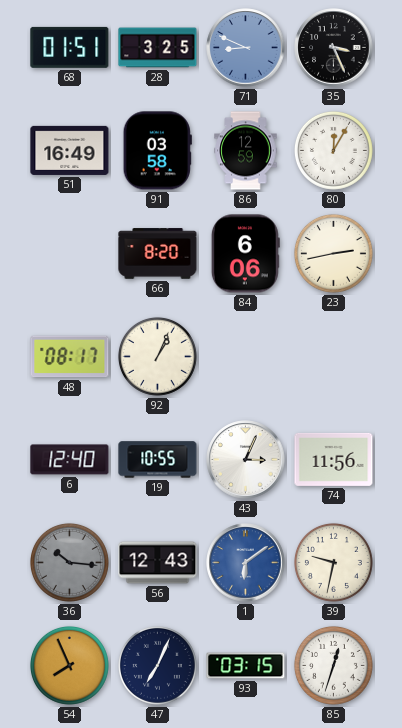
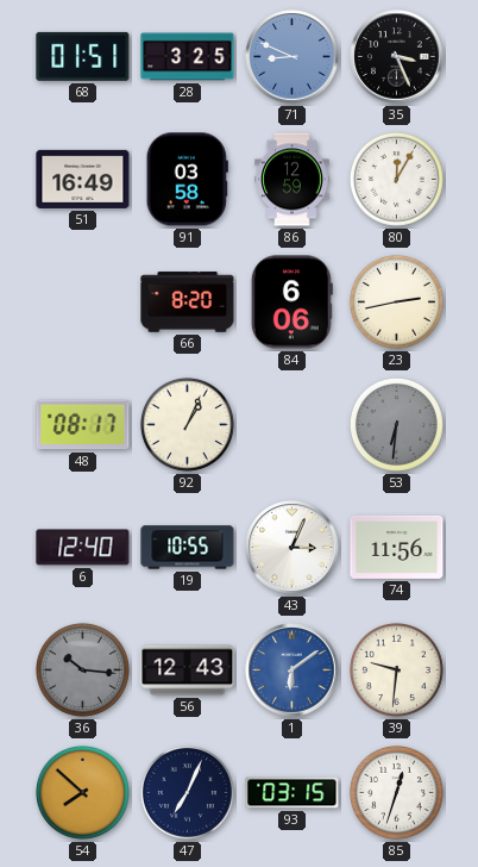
53: none -> 6:31
39: 9:32 -> 9:31
54: 7:56 -> 7:52
